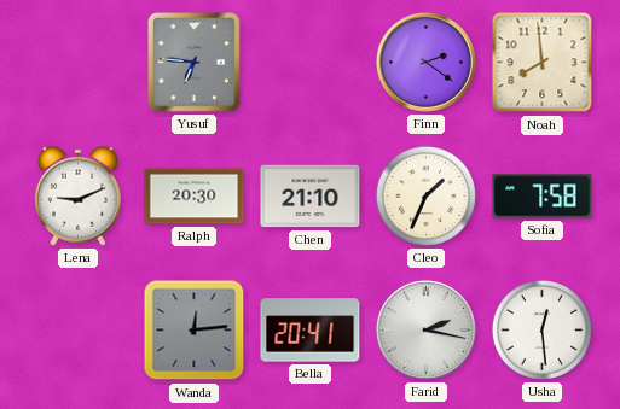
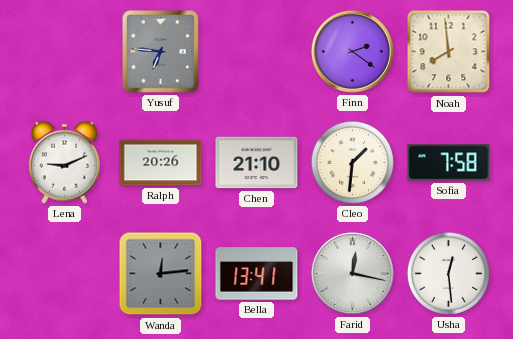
Ralph: 20:30 -> 20:26
Cleo: 1:34 -> 1:31
Bella: 20:41 -> 13:41
Farid: 2:17 -> 12:17
